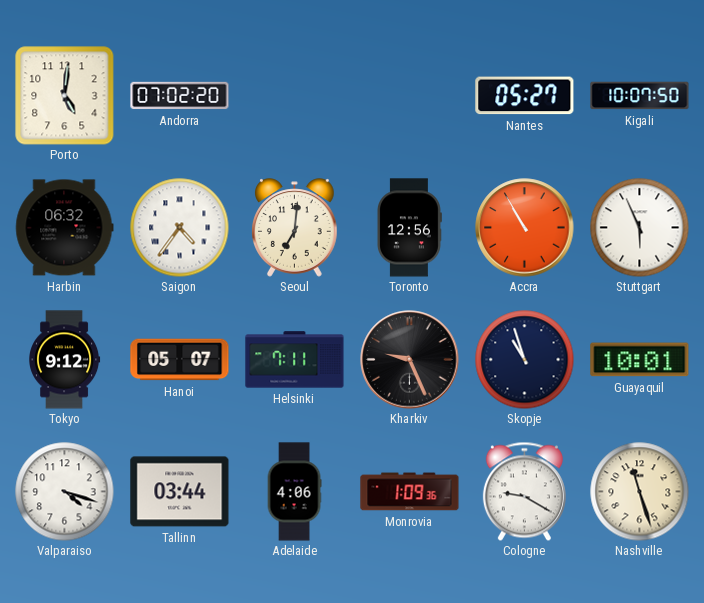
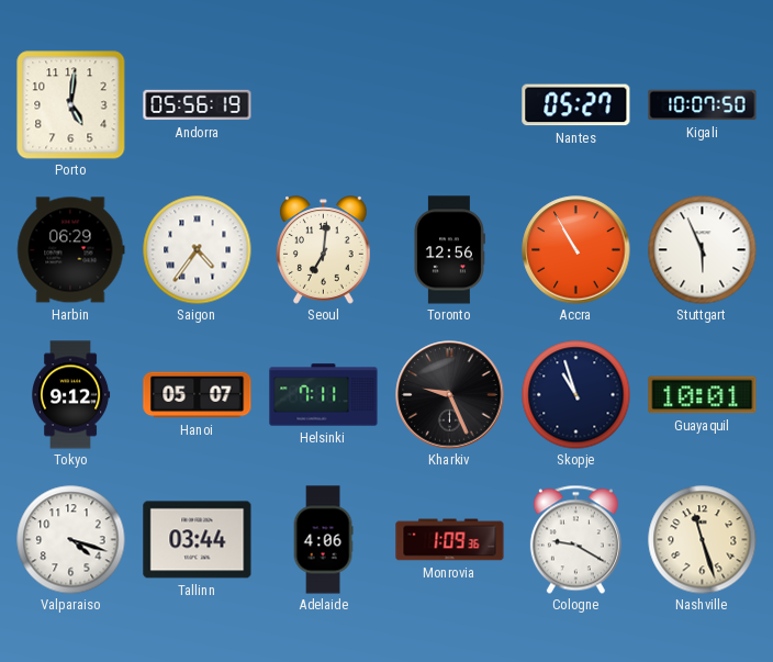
Andorra: 07:02 -> 05:56
Harbin: 06:32 -> 06:29
